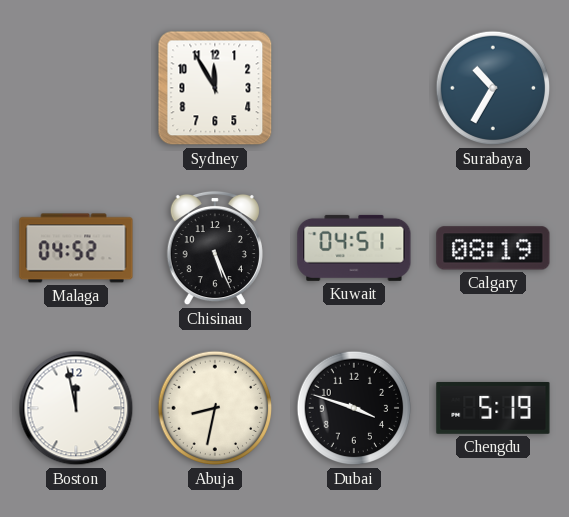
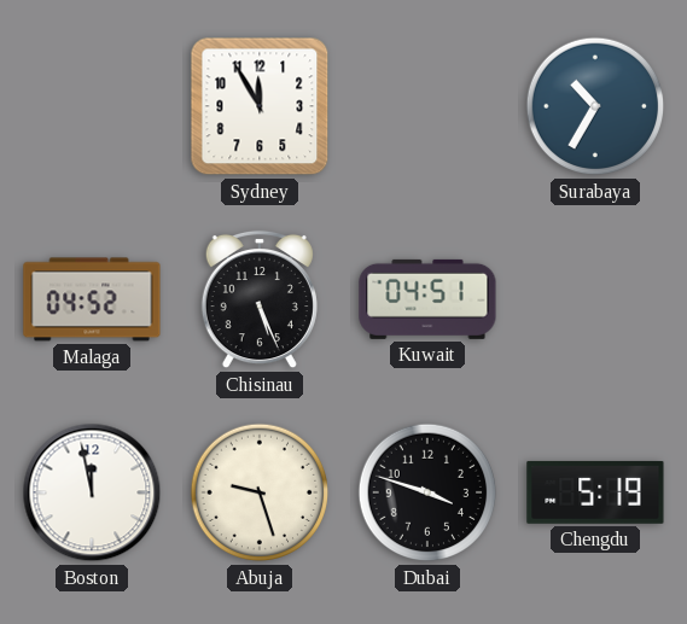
Calgary: 08:19 -> none
Abuja: 8:32 -> 9:27
